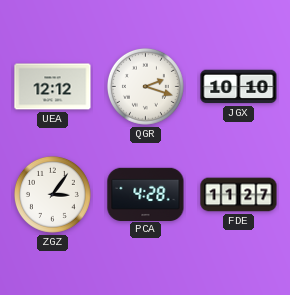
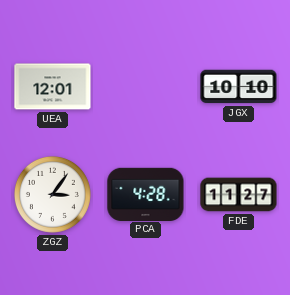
UEA: 12:12 -> 12:01
QGR: 2:18 -> none
